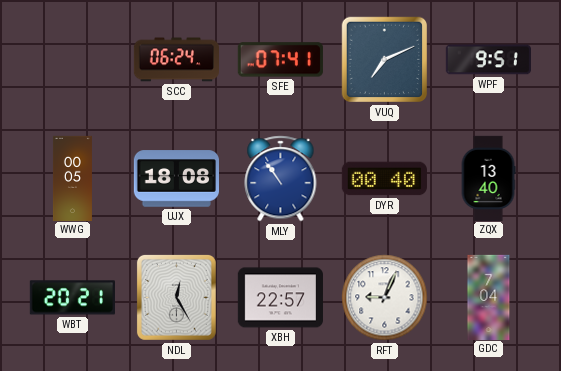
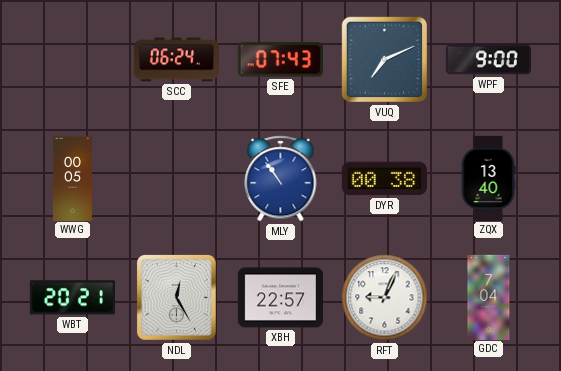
SFE: 07:41 -> 07:43
WPF: 9:51 -> 9:00
UJX: 18:08 -> none
DYR: 00:40 -> 00:38
